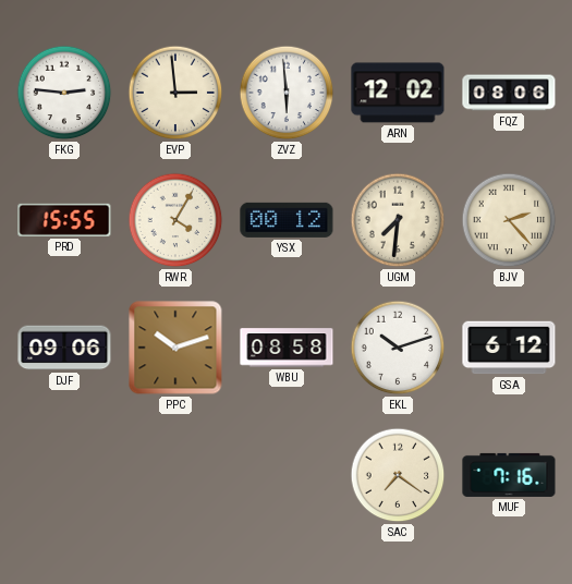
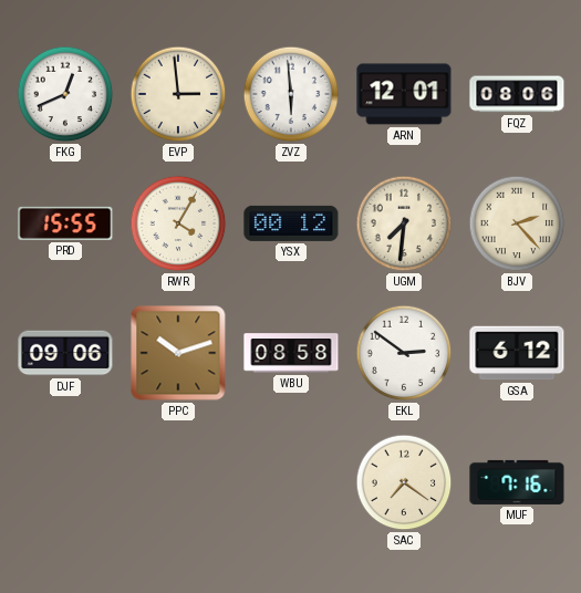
FKG: 2:46 -> 12:41
ARN: 12:02 -> 12:01
EKL: 10:12 -> 2:51
